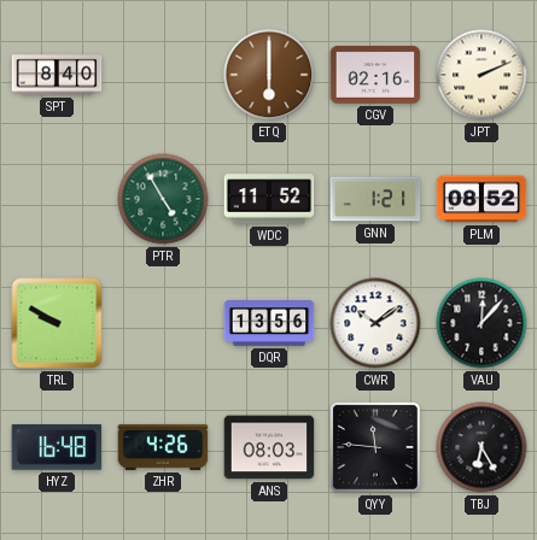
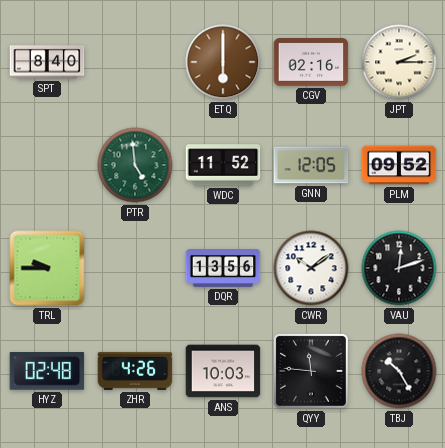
JPT: 2:11 -> 2:15
PTR: 4:55 -> 4:59
GNN: 1:21 -> 12:05
PLM: 08:52 -> 09:52
TRL: 9:50 -> 9:45
VAU: 12:07 -> 12:12
HYZ: 16:48 -> 02:48
ANS: 08:03 -> 10:03
TBJ: 6:25 -> 10:25
